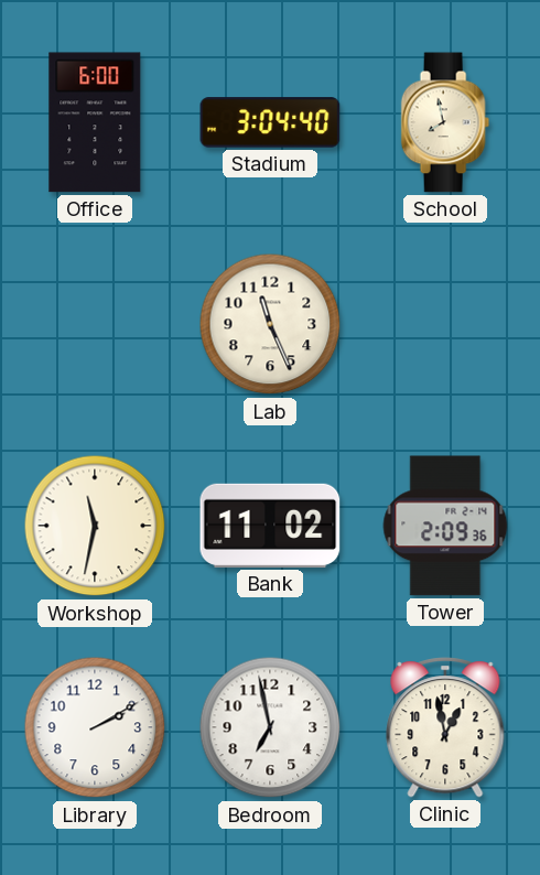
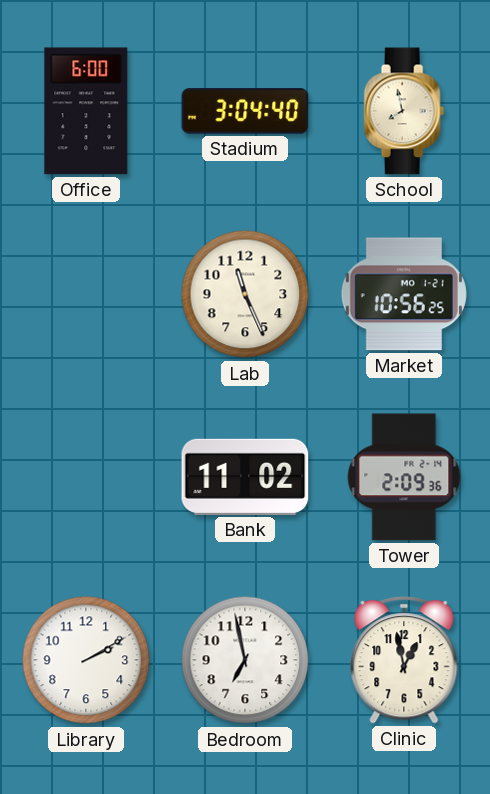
Market: none -> 10:56
Workshop: 11:32 -> none
